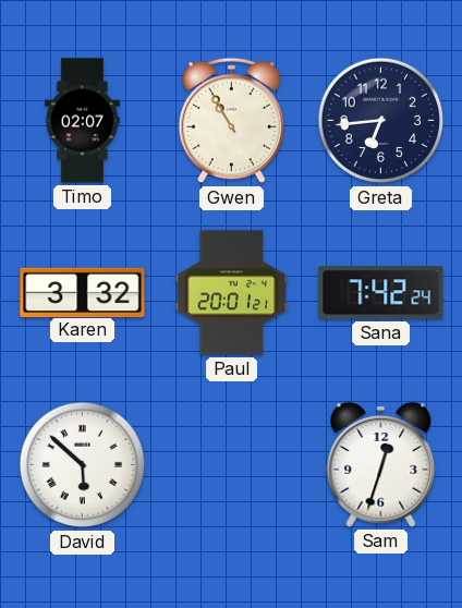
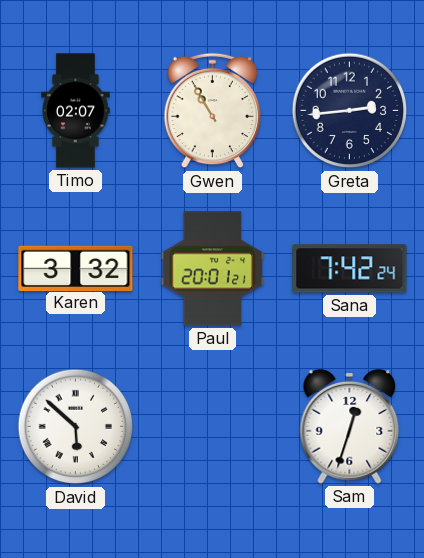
Greta: 6:44 -> 2:44
